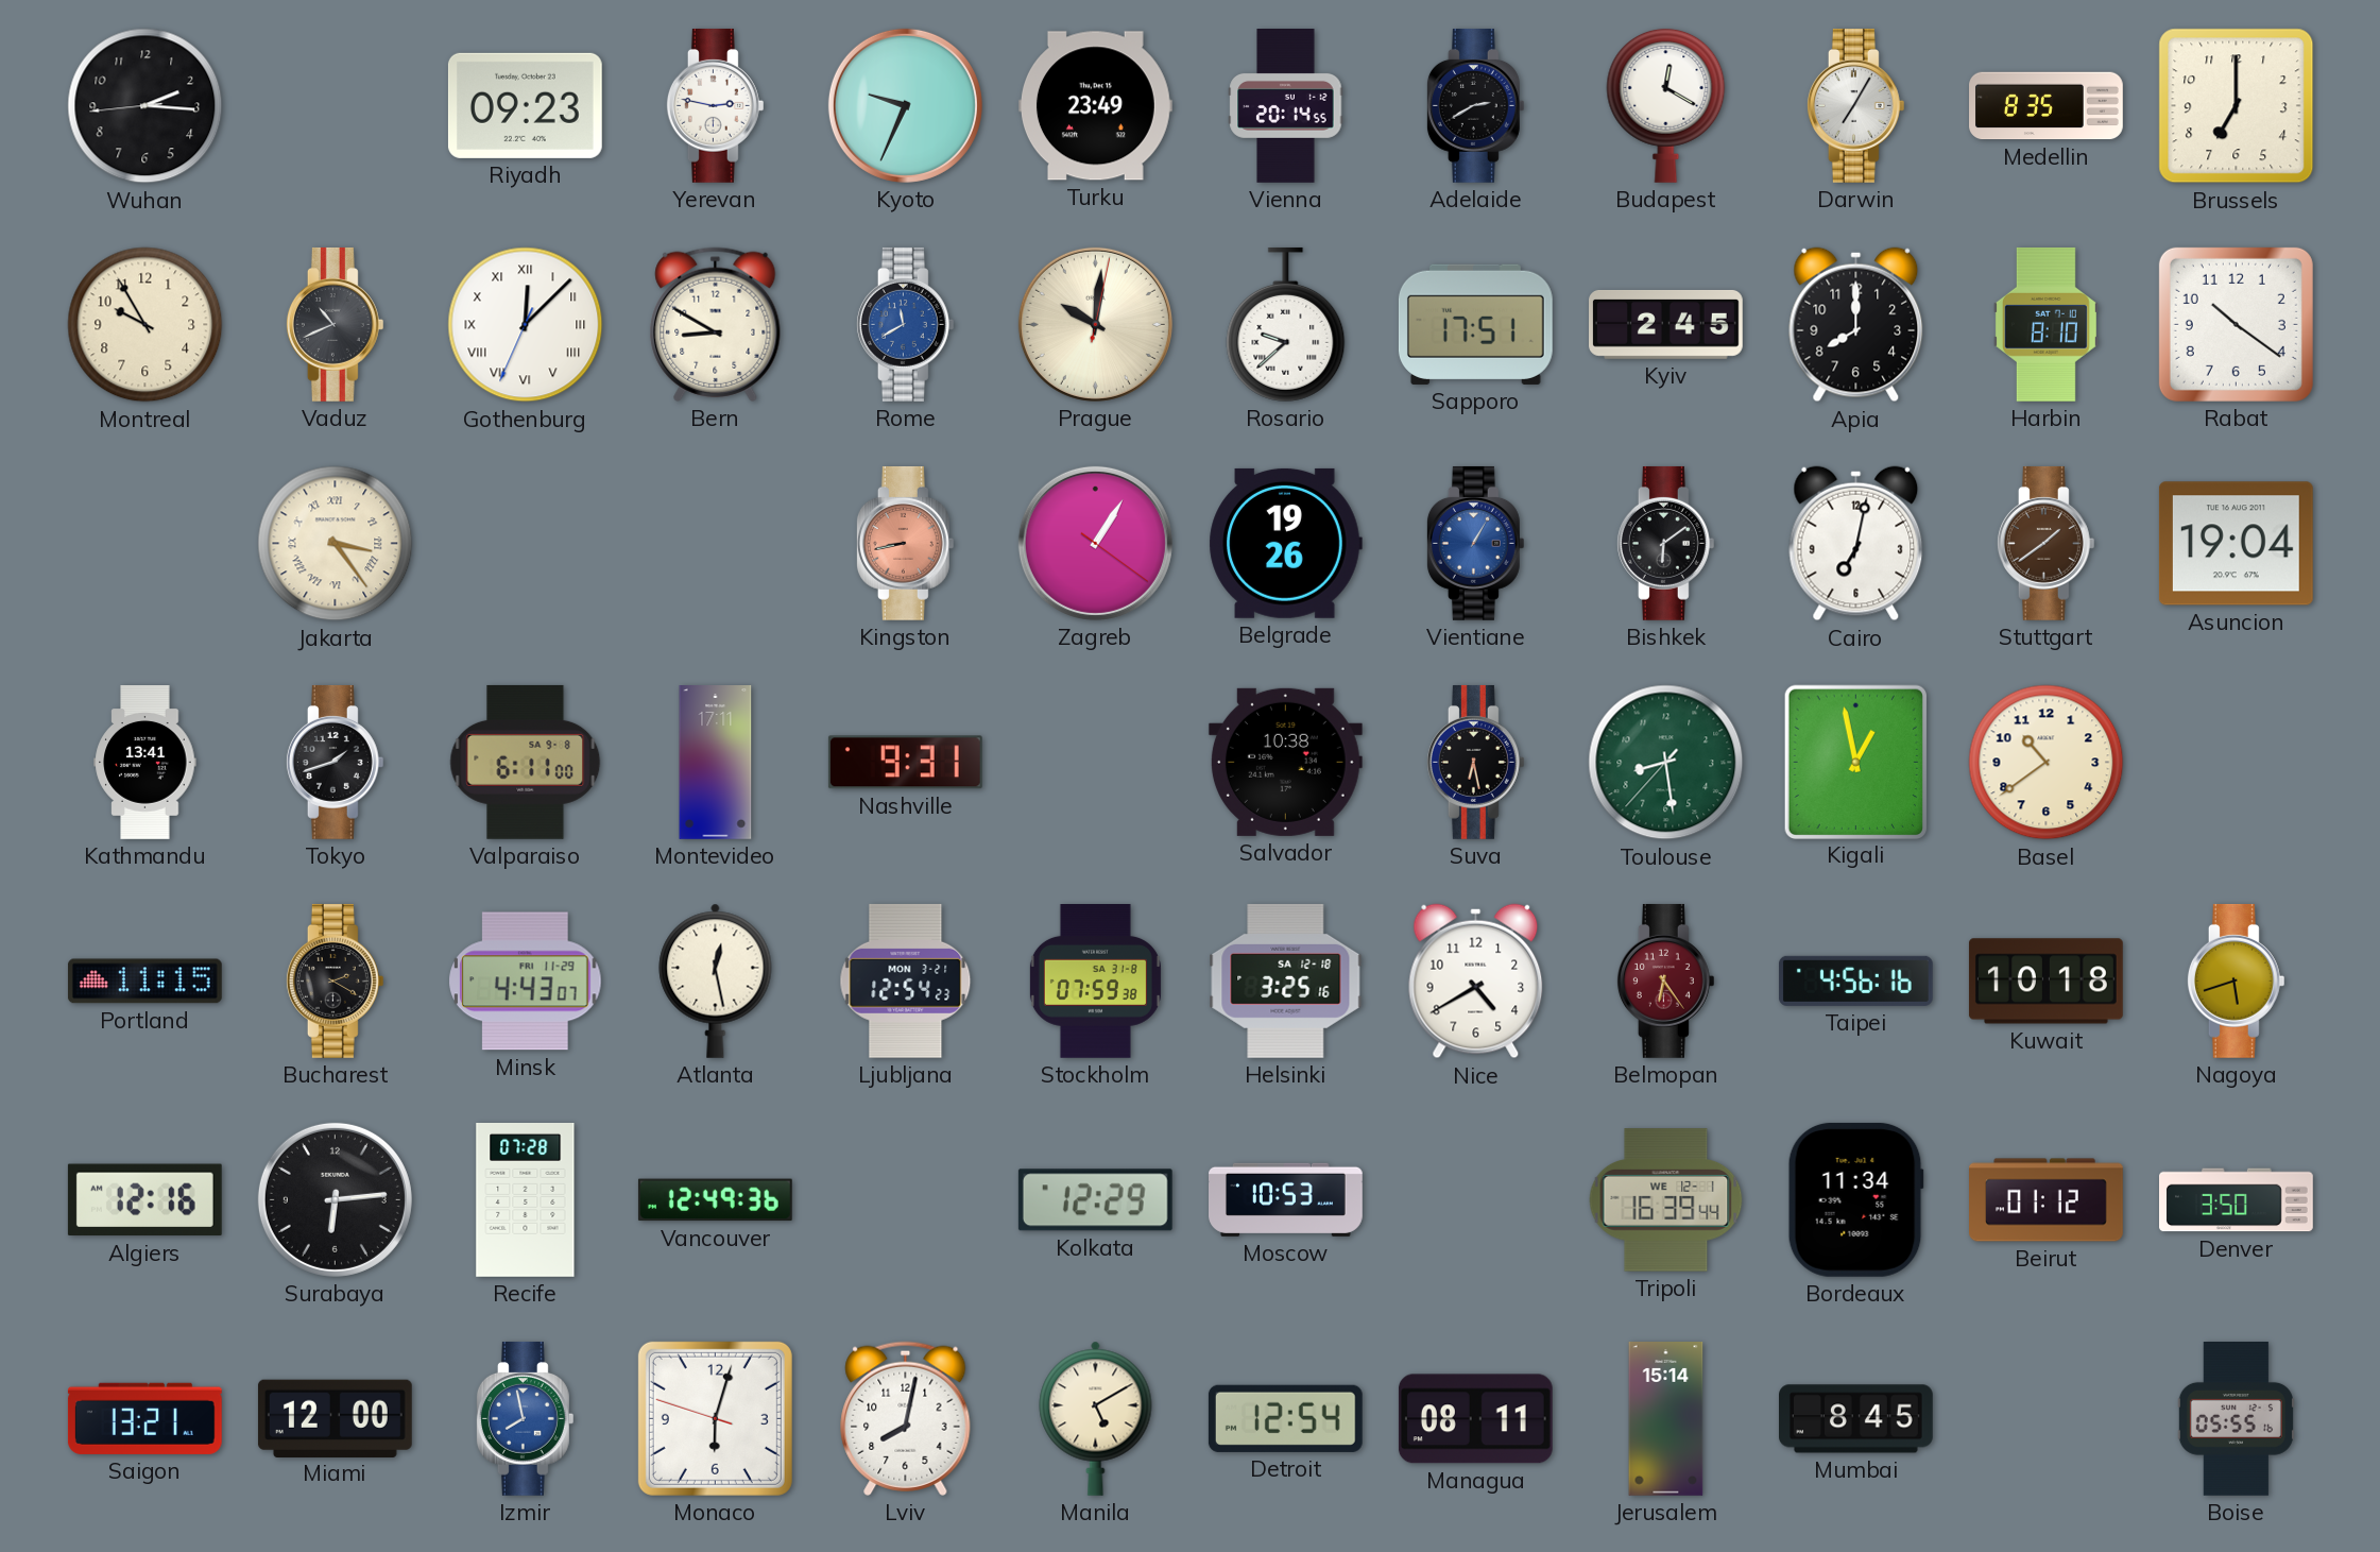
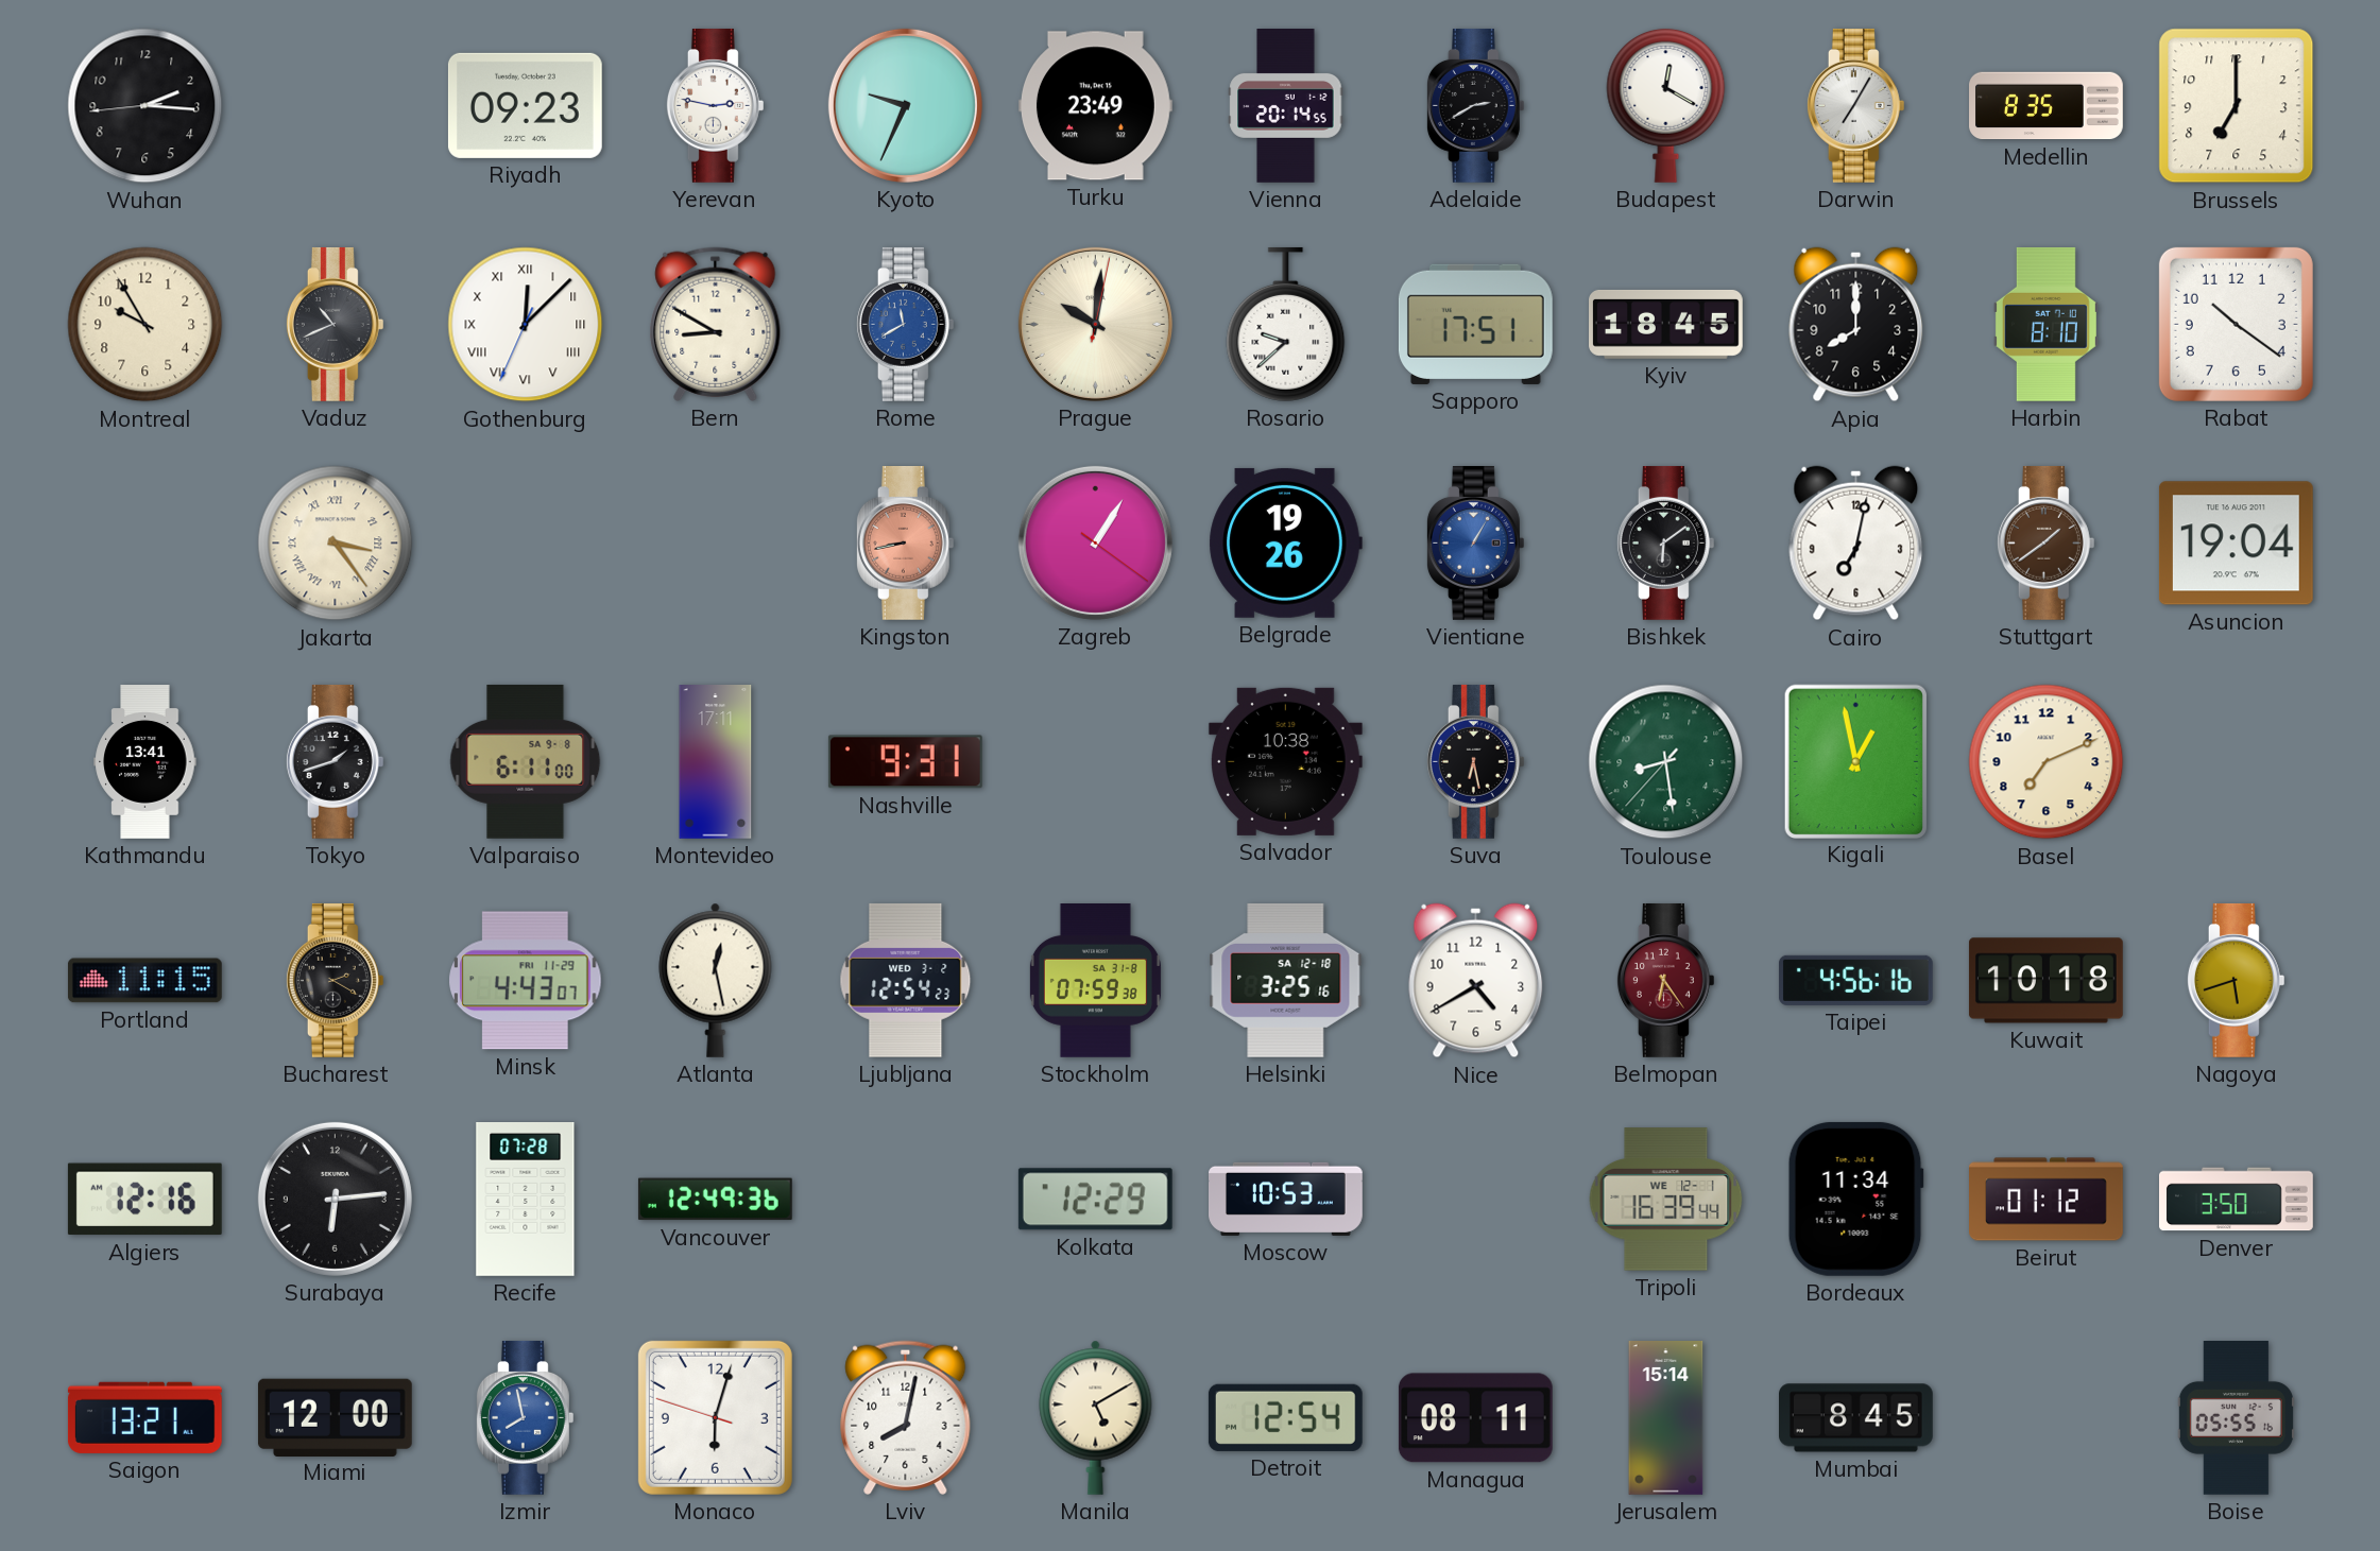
Kyiv: 2:45 -> 18:45
Basel: 10:39 -> 7:11
Ljubljana date: MON 3-21 -> WED 3-2
